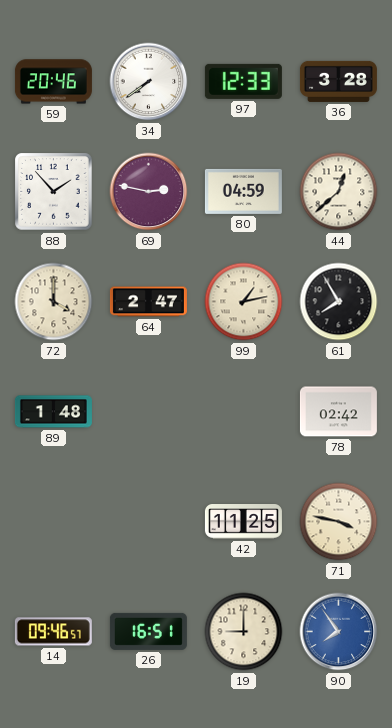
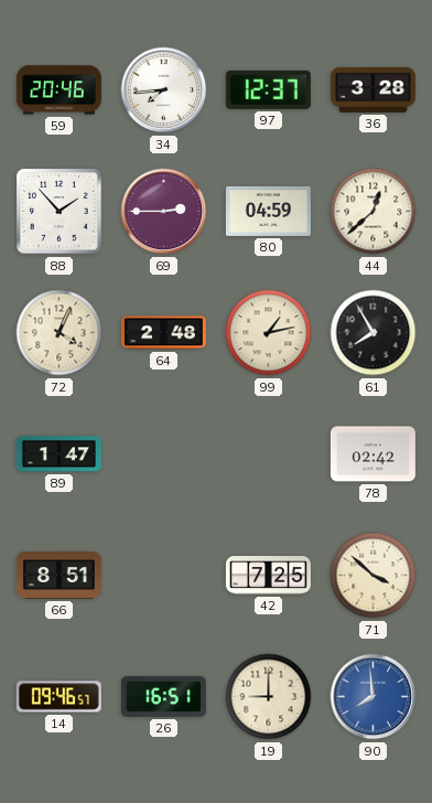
34: 7:39 -> 7:44
97: 12:33 -> 12:37
69: 2:47 -> 2:45
72: 4:00 -> 4:04
64: 2:47 -> 2:48
89: 1:48 -> 1:47
66: none -> 8:51
42: 11:25 -> 7:25
71: 3:47 -> 3:52
90: 7:54 -> 7:59
